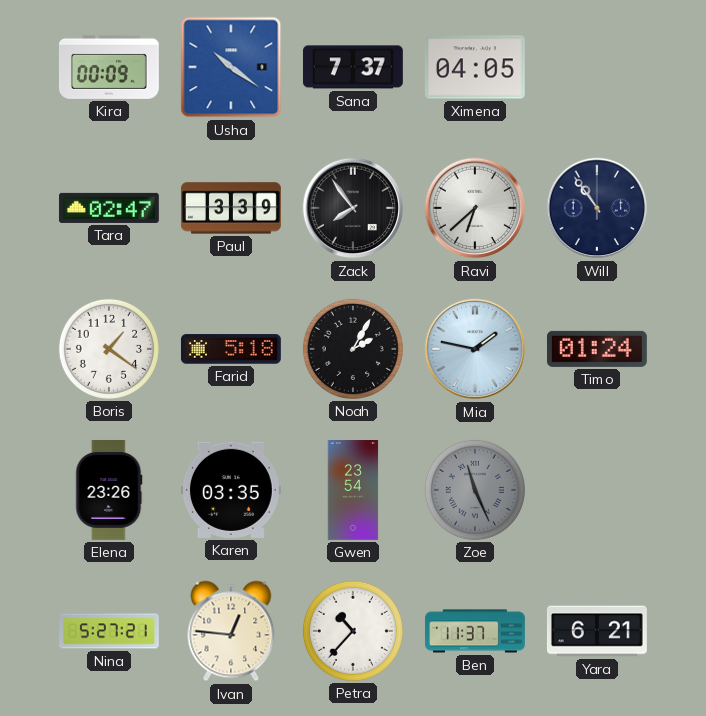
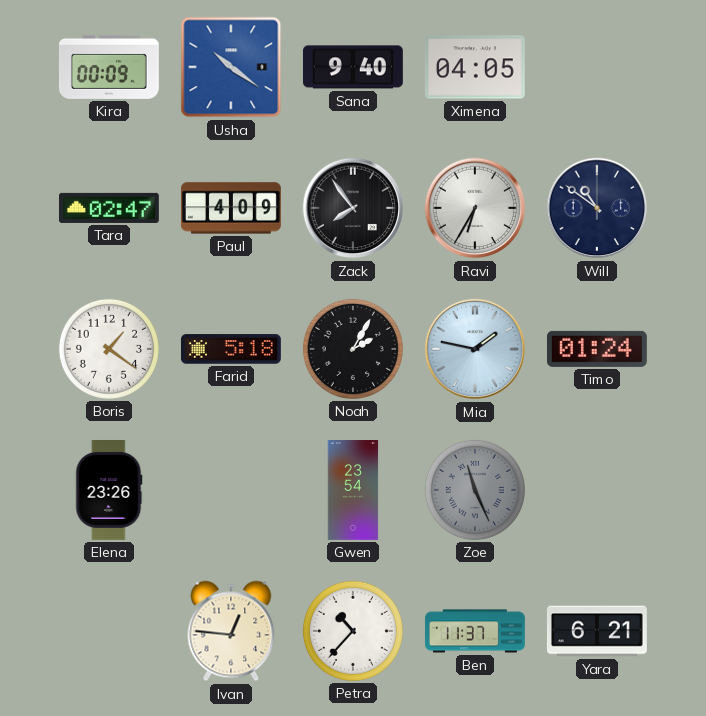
Sana: 7:37 -> 9:40
Paul: 3:39 -> 4:09
Ravi: 6:38 -> 6:35
Will: 10:54 -> 10:51
Karen: 03:35 -> none
Nina: 5:27 -> none
